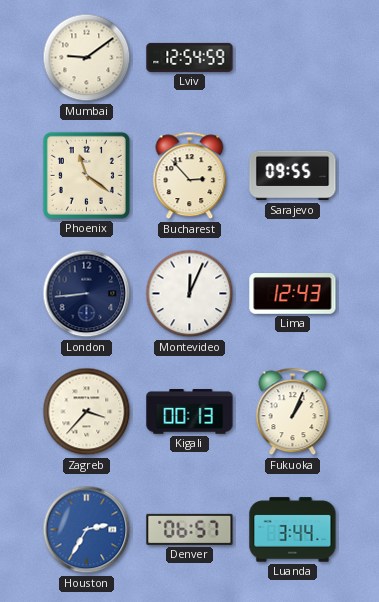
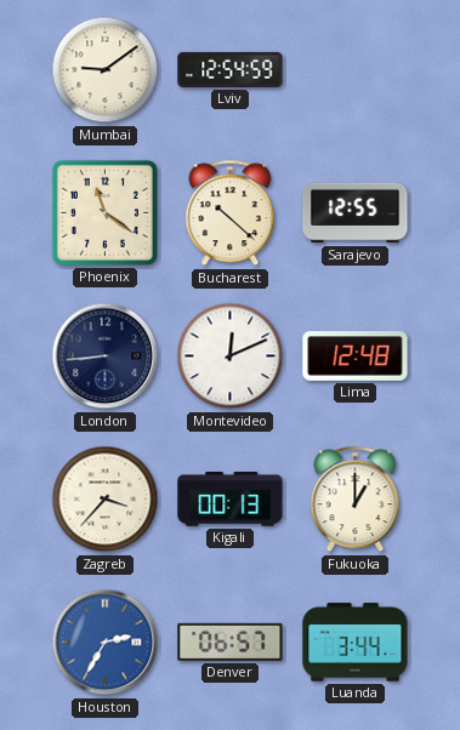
Bucharest: 2:53 -> 10:22
Sarajevo: 09:55 -> 12:55
Montevideo: 12:04 -> 12:11
Lima: 12:43 -> 12:48
Fukuoka: 1:04 -> 1:00
